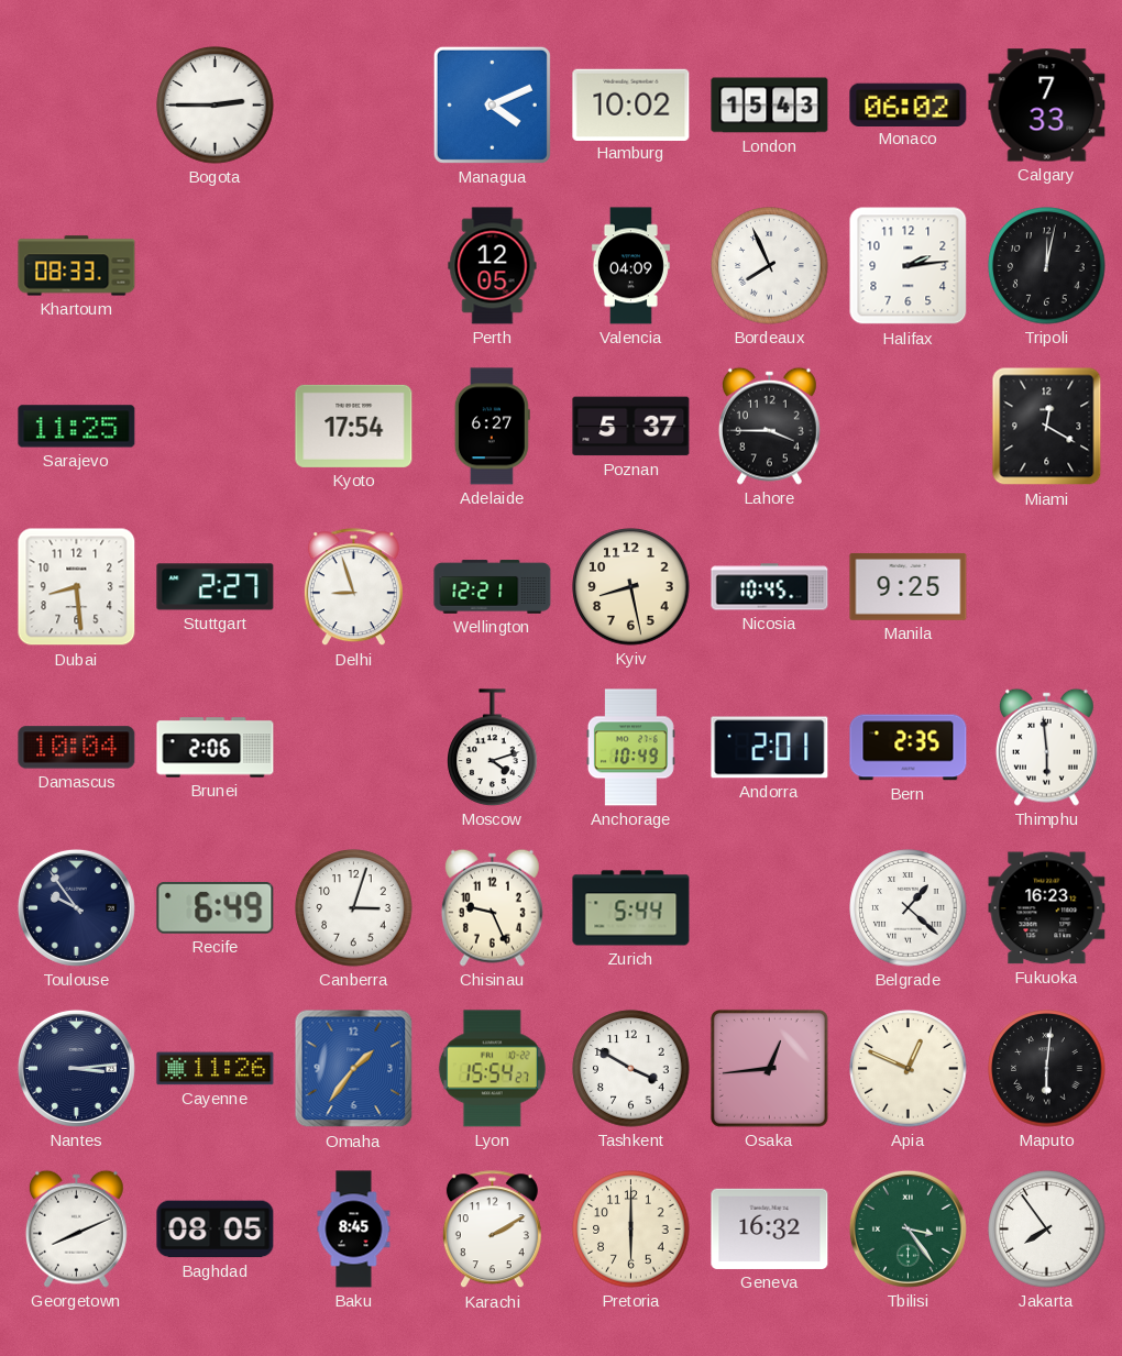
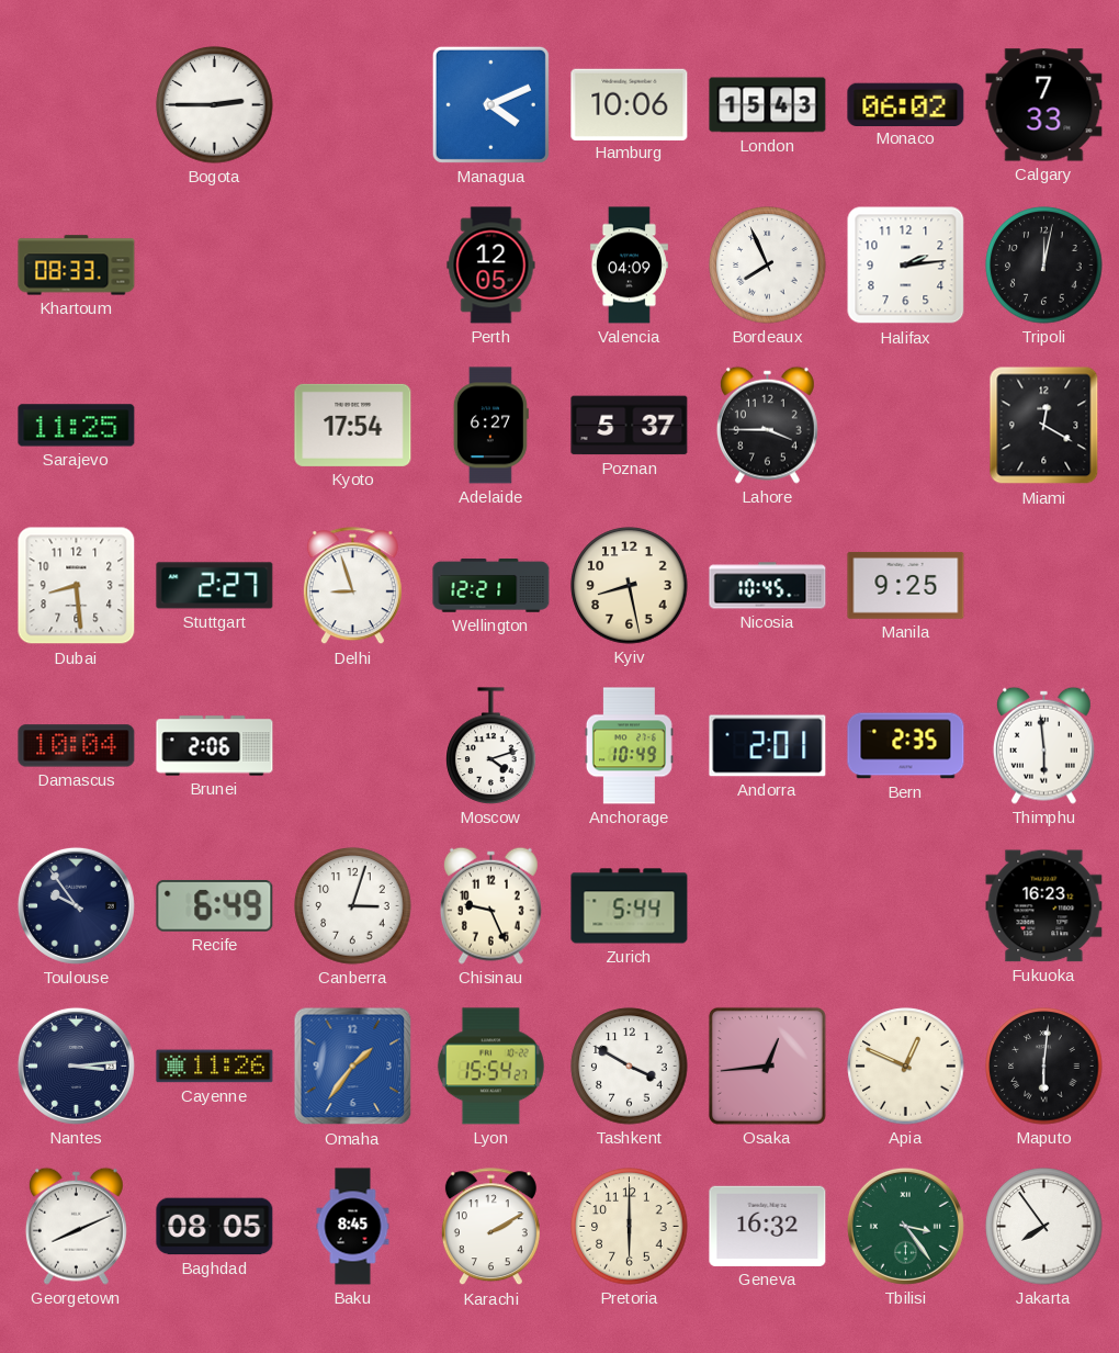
Hamburg: 10:02 -> 10:06
Belgrade: 1:22 -> none
